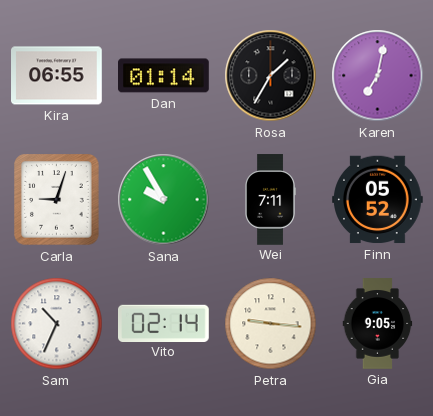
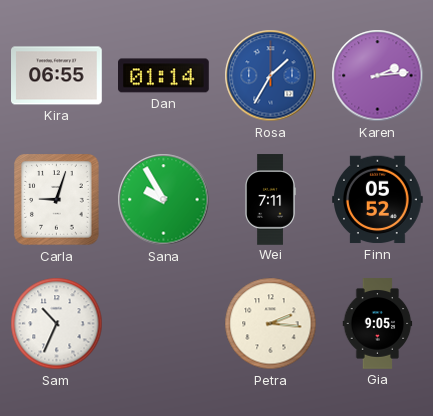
Rosa dial: black -> blue
Karen: 7:02 -> 2:14
Vito: 02:14 -> none
Petra: 9:16 -> 2:16
